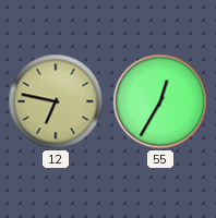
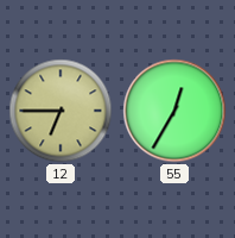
12: 6:47 -> 6:45
